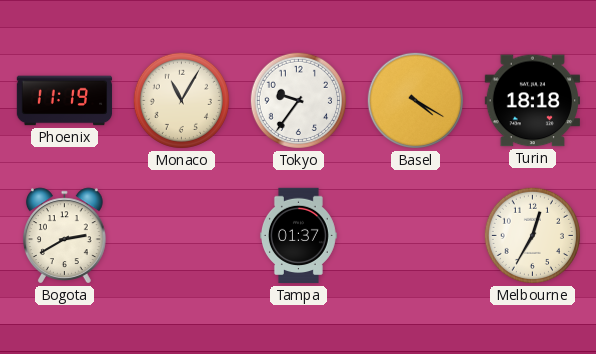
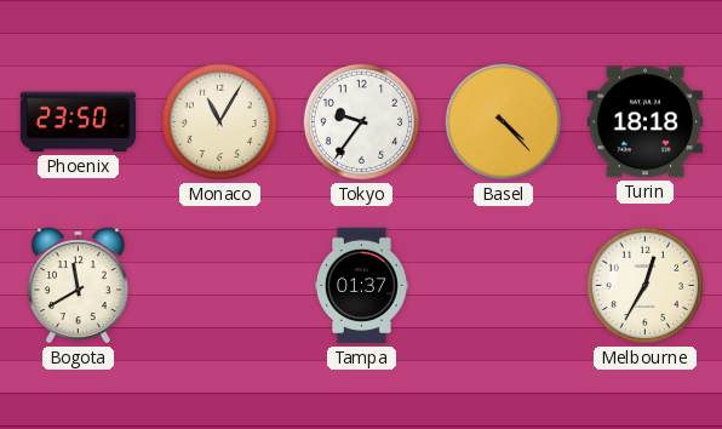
Phoenix: 11:19 -> 23:50
Basel: 4:20 -> 4:23
Bogota: 2:40 -> 11:40
